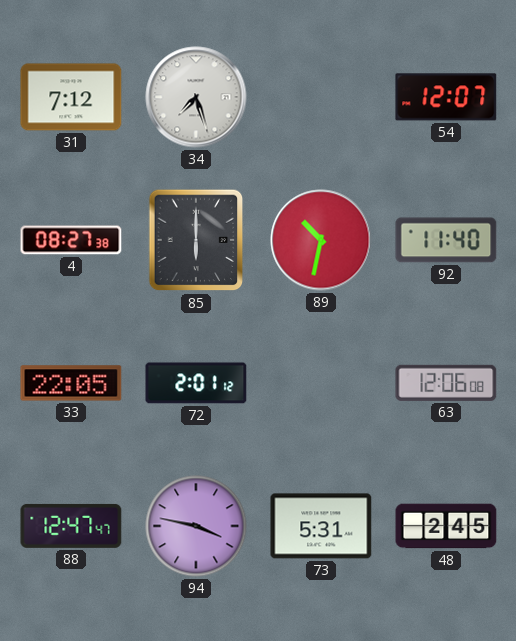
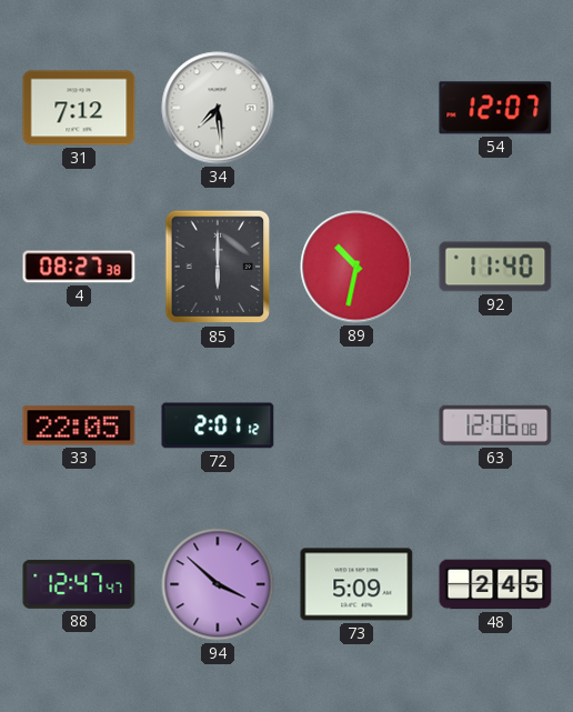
34: 7:27 -> 7:29
94: 3:47 -> 3:52
73: 5:31 -> 5:09
